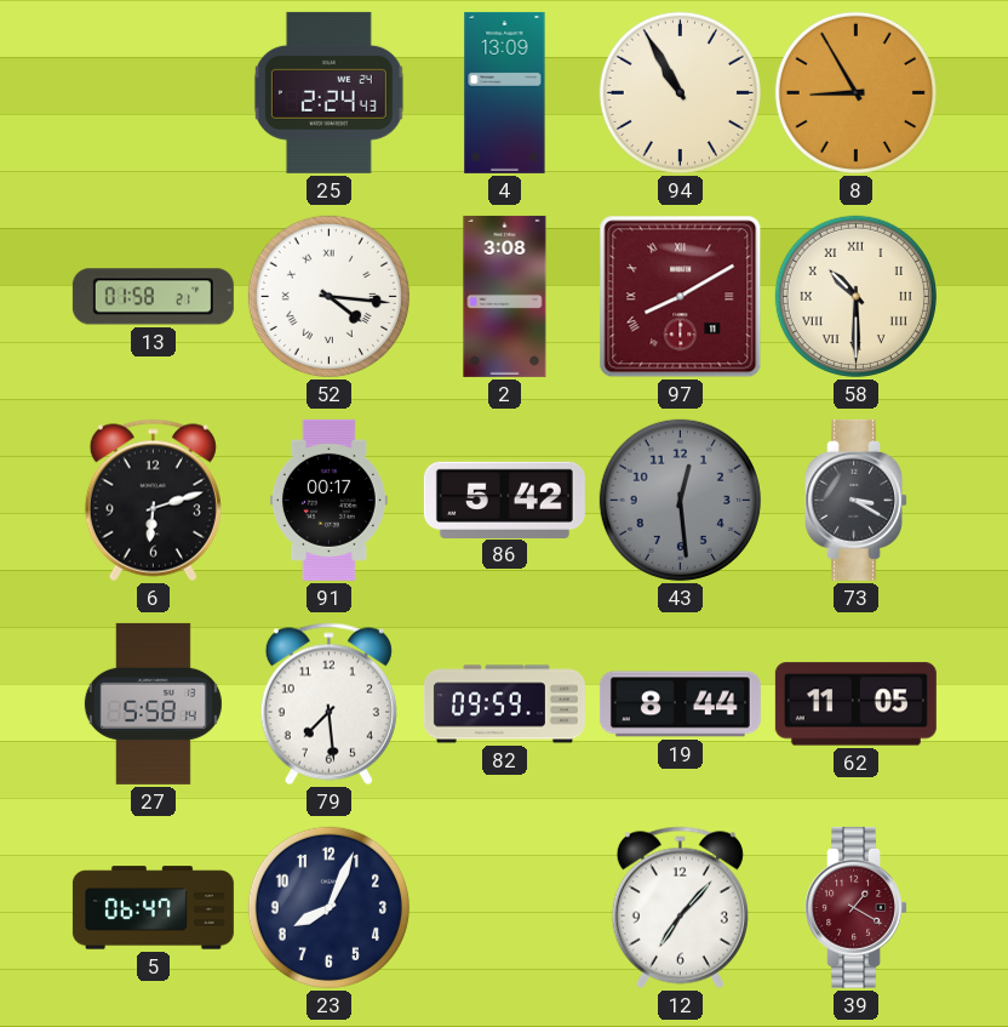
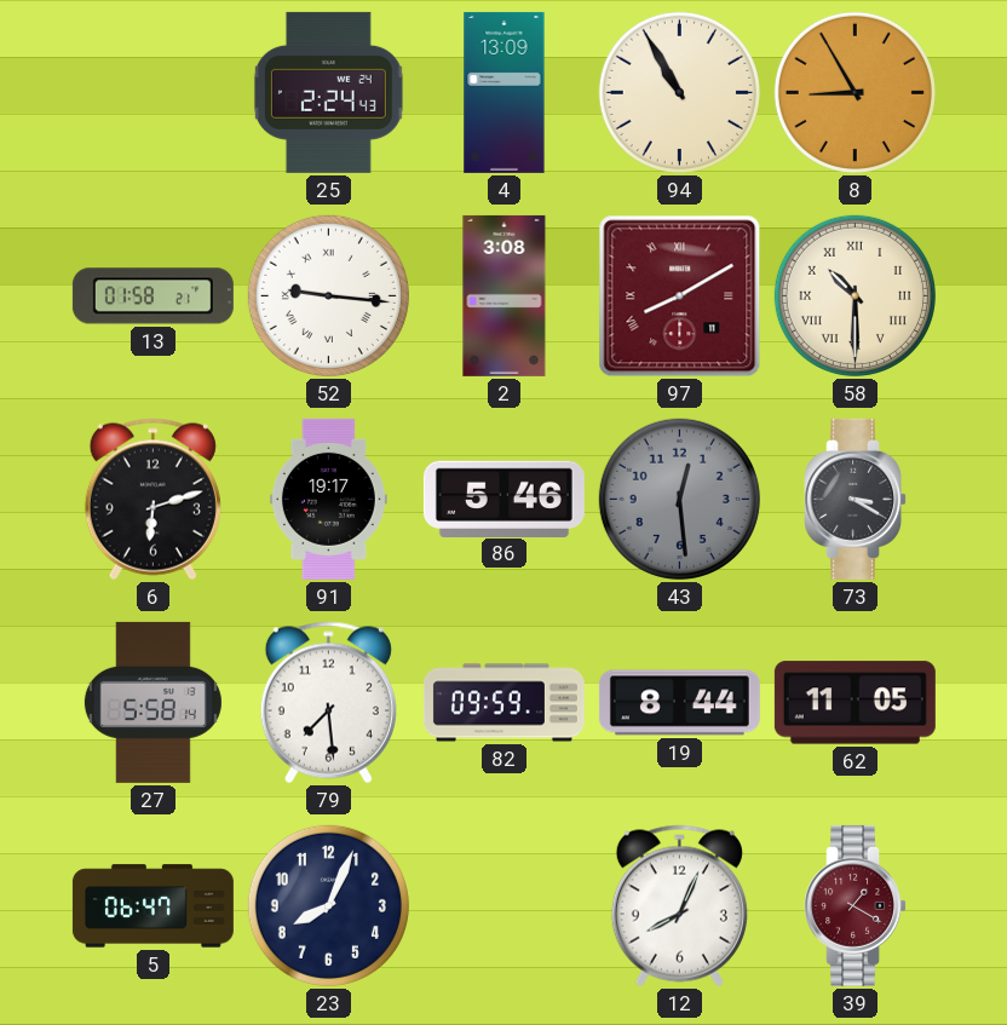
52: 4:16 -> 9:16
91: 00:17 -> 19:17
86: 5:42 -> 5:46
12: 7:07 -> 8:04
